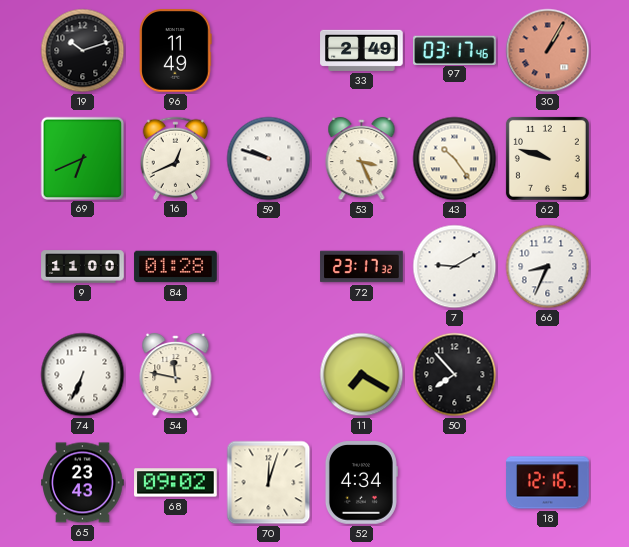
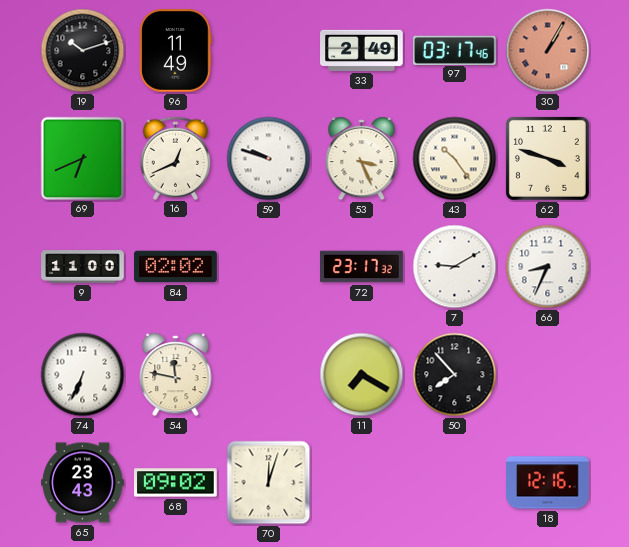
62: 9:48 -> 3:48
84: 01:28 -> 02:02
52: 4:34 -> none
